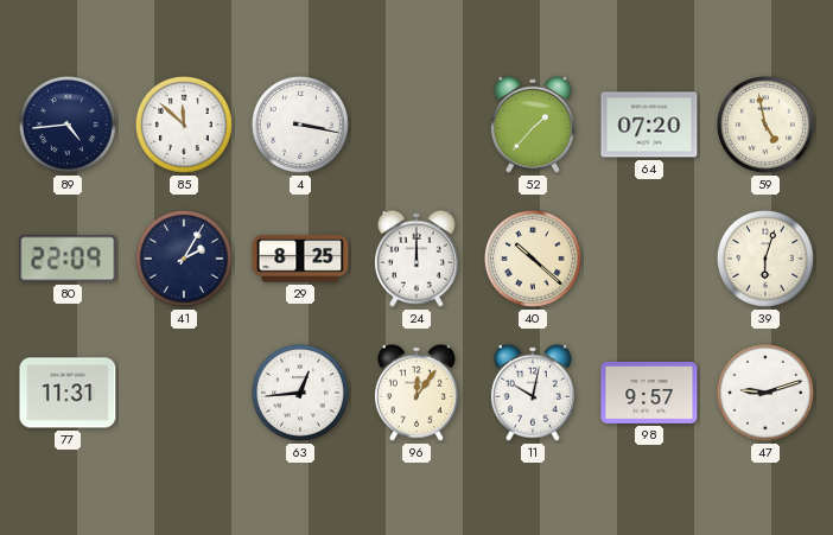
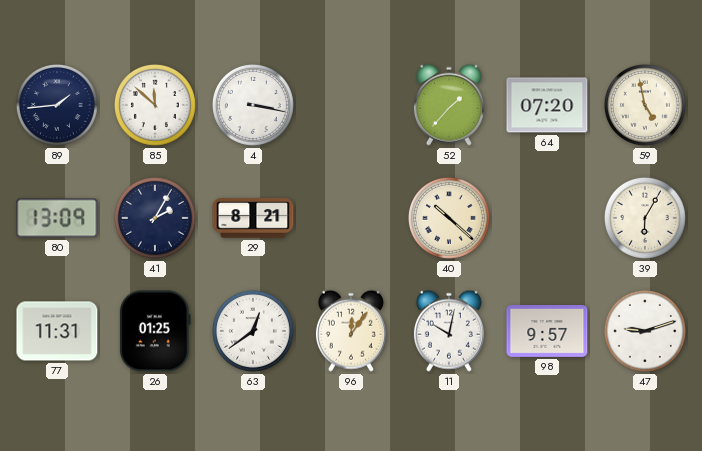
89: 4:44 -> 1:44
80: 22:09 -> 13:09
29: 8:25 -> 8:21
24: 12:00 -> none
39: 6:03 -> 6:05
26: none -> 01:25
63: 12:44 -> 12:39
